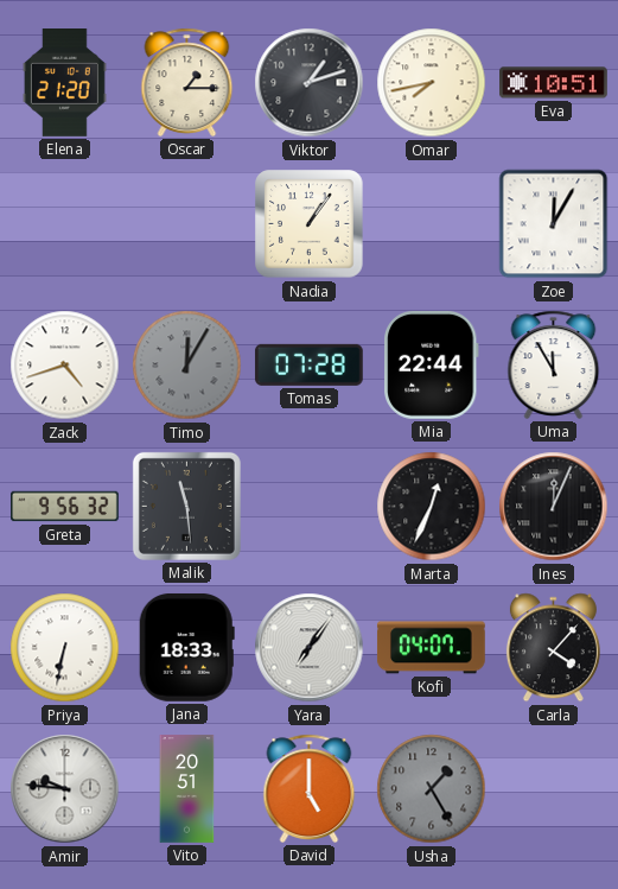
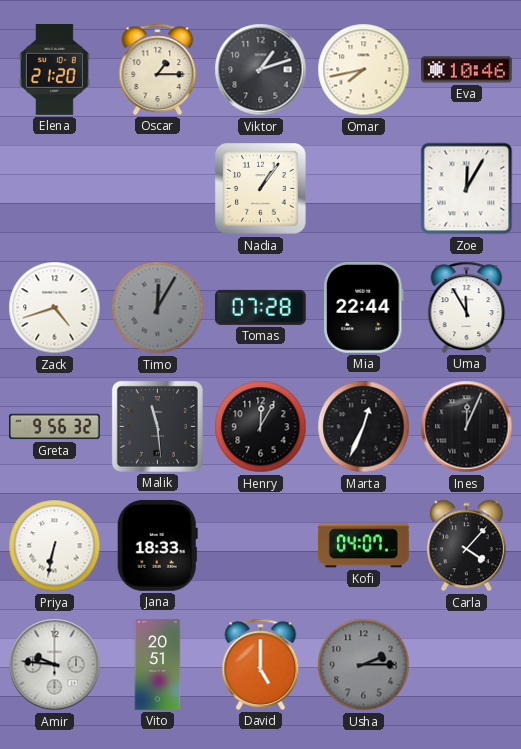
Eva: 10:51 -> 10:46
Henry: none -> 12:05
Yara: 7:06 -> none
Usha: 1:25 -> 2:15
